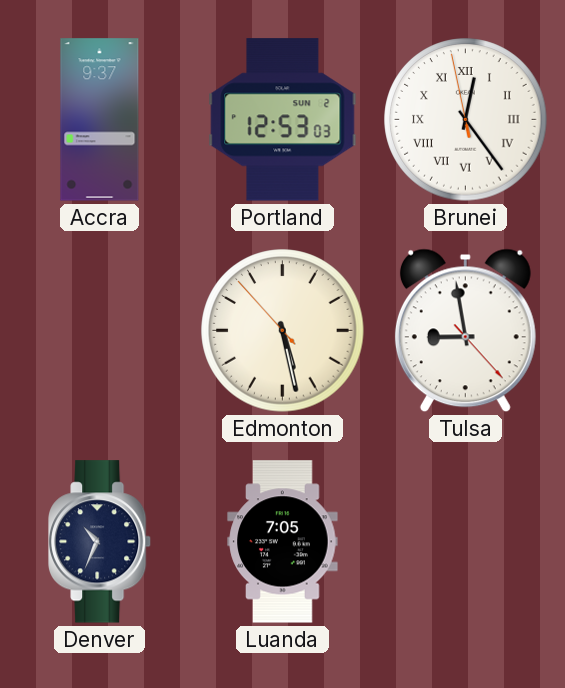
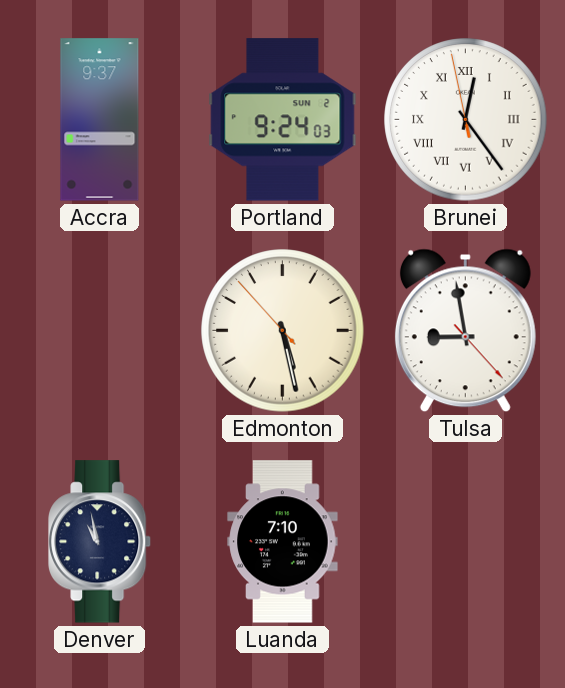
Portland: 12:53 -> 9:24
Denver: 10:34 -> 10:58
Luanda: 7:05 -> 7:10
